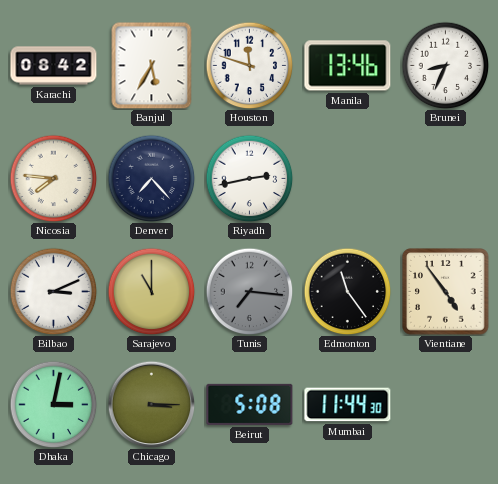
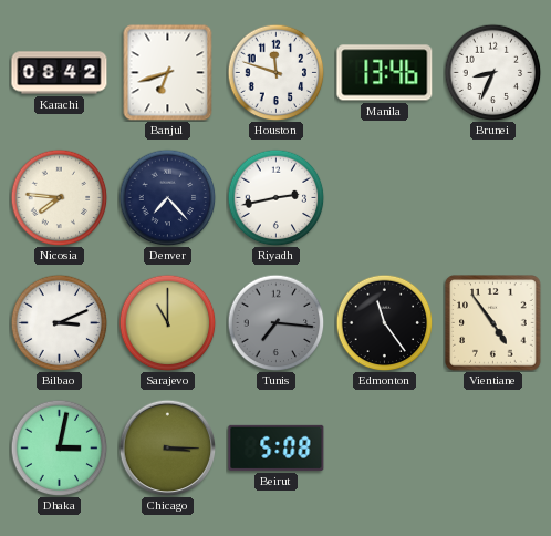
Banjul: 5:35 -> 6:42
Mumbai: 11:44 -> none
